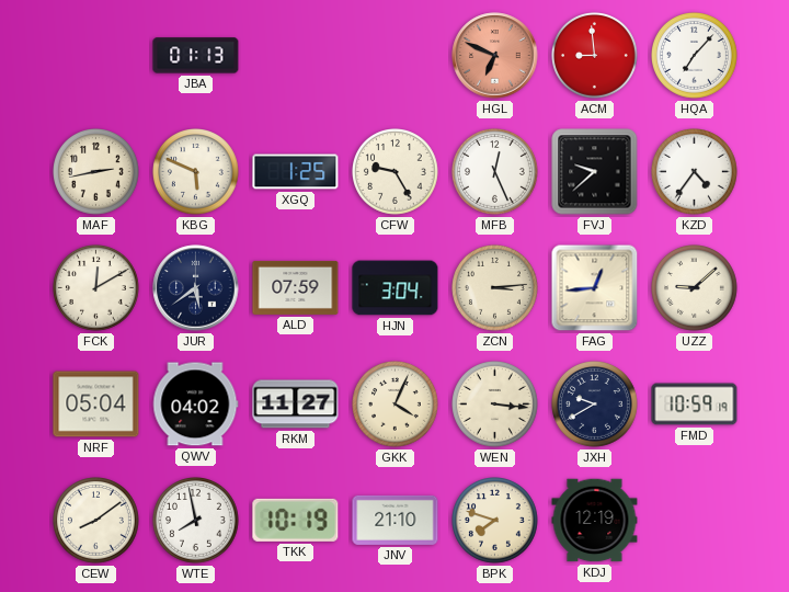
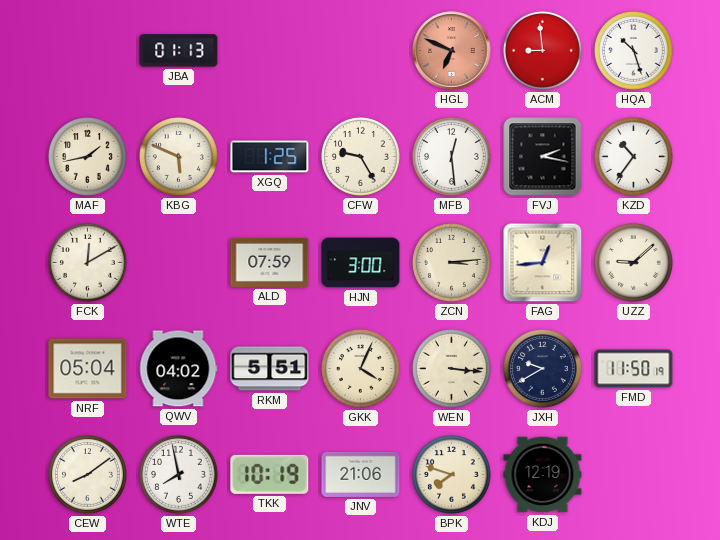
HQA: 7:07 -> 10:27
MAF: 2:43 -> 1:43
MFB: 12:26 -> 12:29
FVJ: 9:38 -> 2:17
KZD: 4:36 -> 10:36
JUR: 5:39 -> none
HJN: 3:04 -> 3:00
RKM: 11:27 -> 5:51
FMD: 10:59 -> 11:50
JNV: 21:10 -> 21:06
